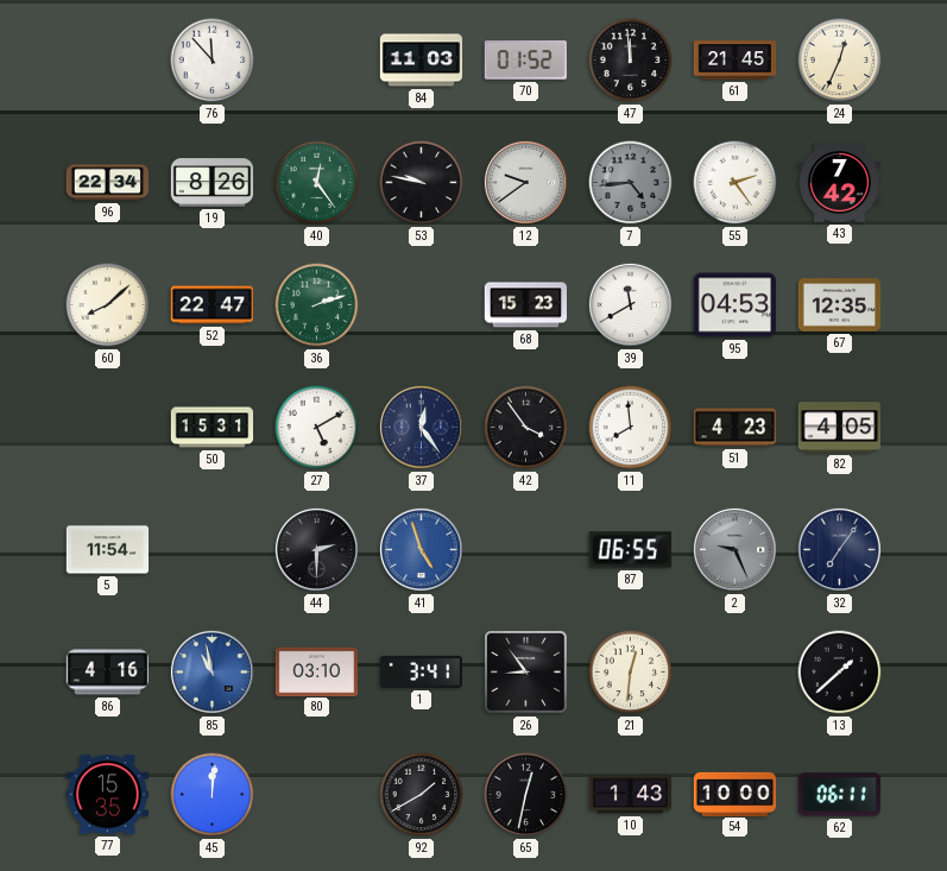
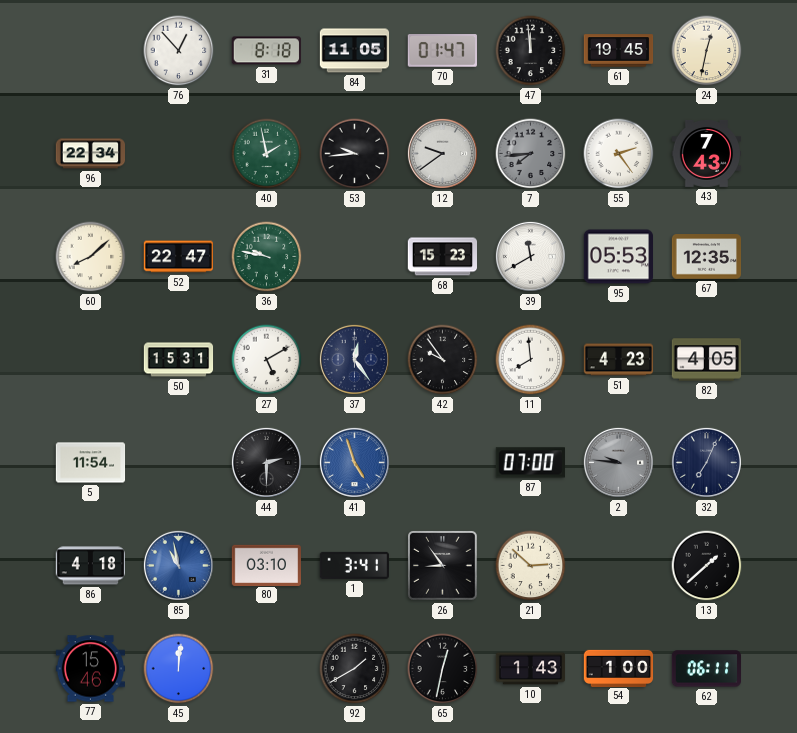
76: 11:53 -> 12:53
31: none -> 8:18
84: 11:03 -> 11:05
70: 01:52 -> 01:47
61: 21:45 -> 19:45
24: 12:34 -> 12:32
19: 8:26 -> none
40: 12:24 -> 1:58
53: 9:47 -> 9:44
7: 4:44 -> 7:44
43: 7:42 -> 7:43
36: 2:12 -> 9:47
95: 04:53 -> 05:53
42: 3:54 -> 9:54
87: 06:55 -> 07:00
2: 9:26 -> 9:46
32: 7:06 -> 7:04
86: 4:16 -> 4:18
21: 12:31 -> 2:52
77: 15:35 -> 15:46
54: 10:00 -> 1:00
